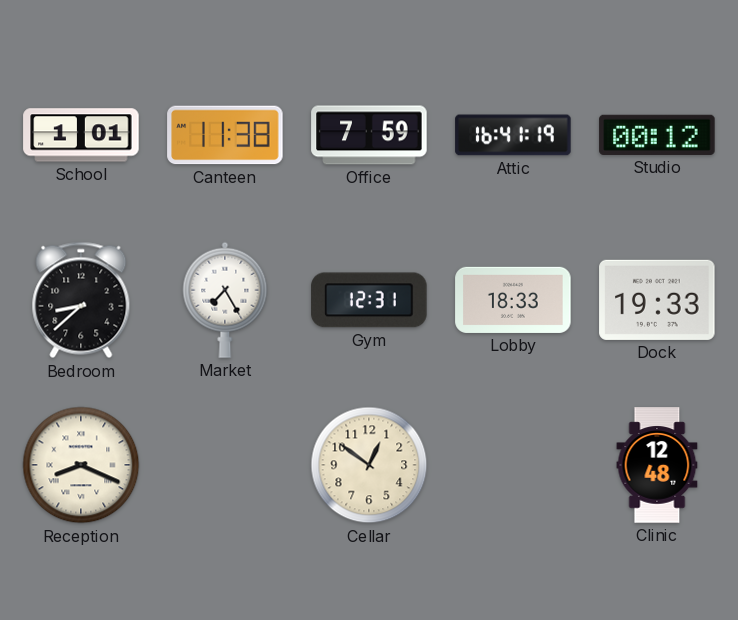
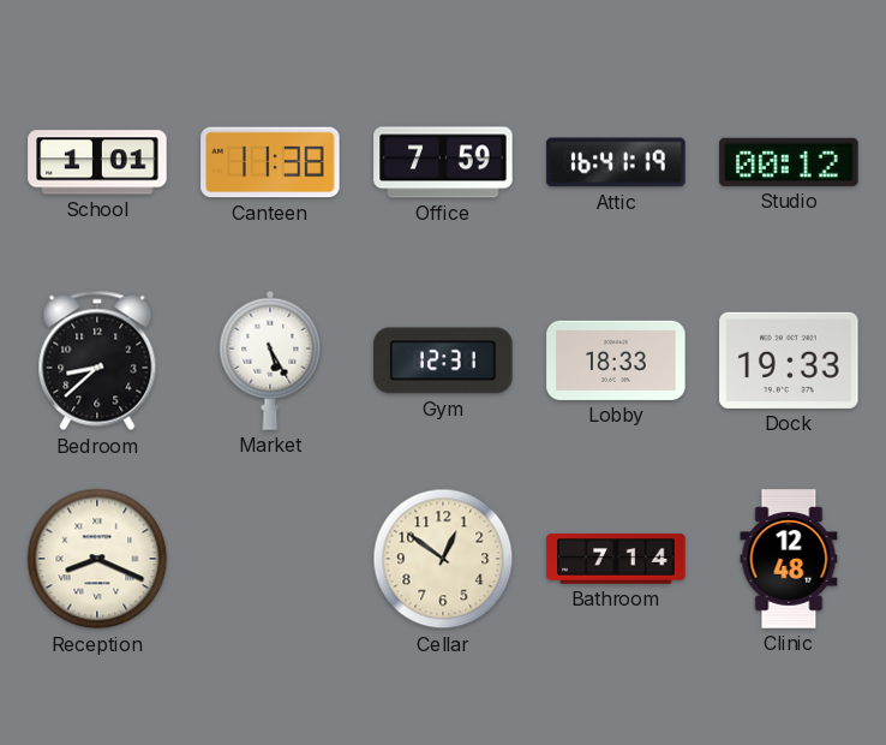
Market: 7:25 -> 5:25
Bathroom: none -> 7:14
